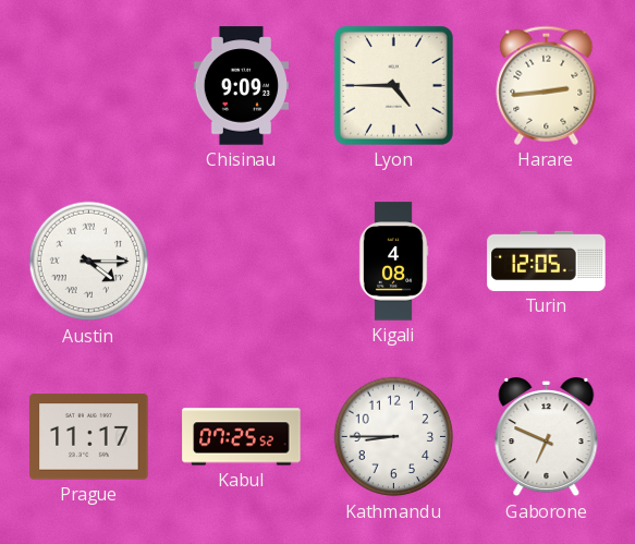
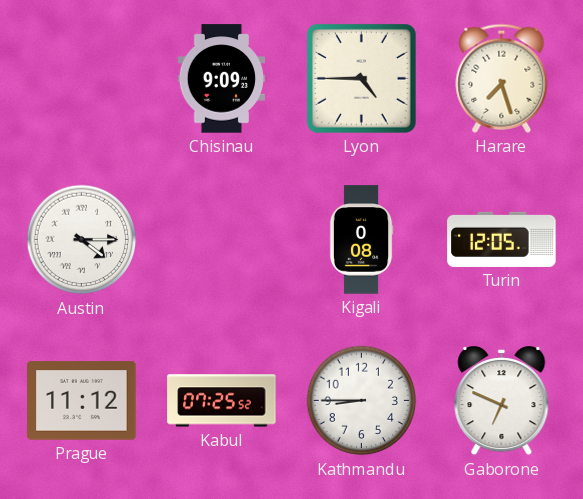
Harare: 2:44 -> 7:27
Kigali: 4:08 -> 0:08
Prague: 11:17 -> 11:12
